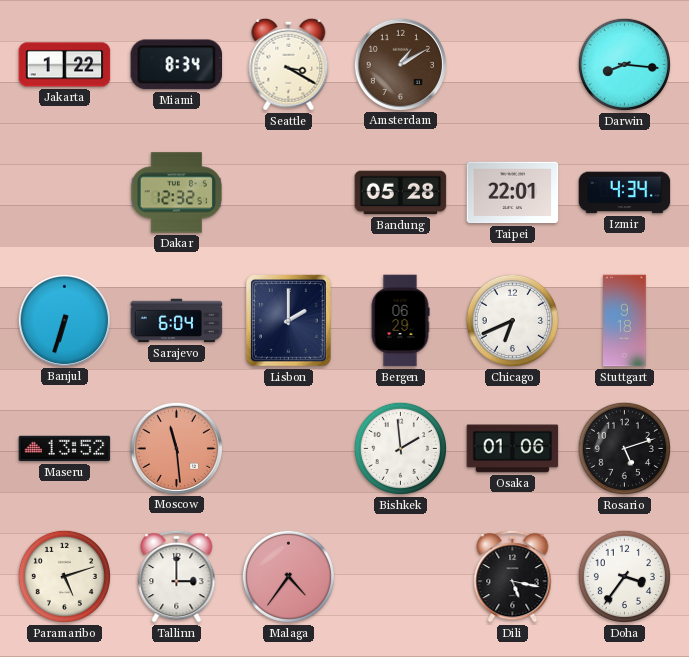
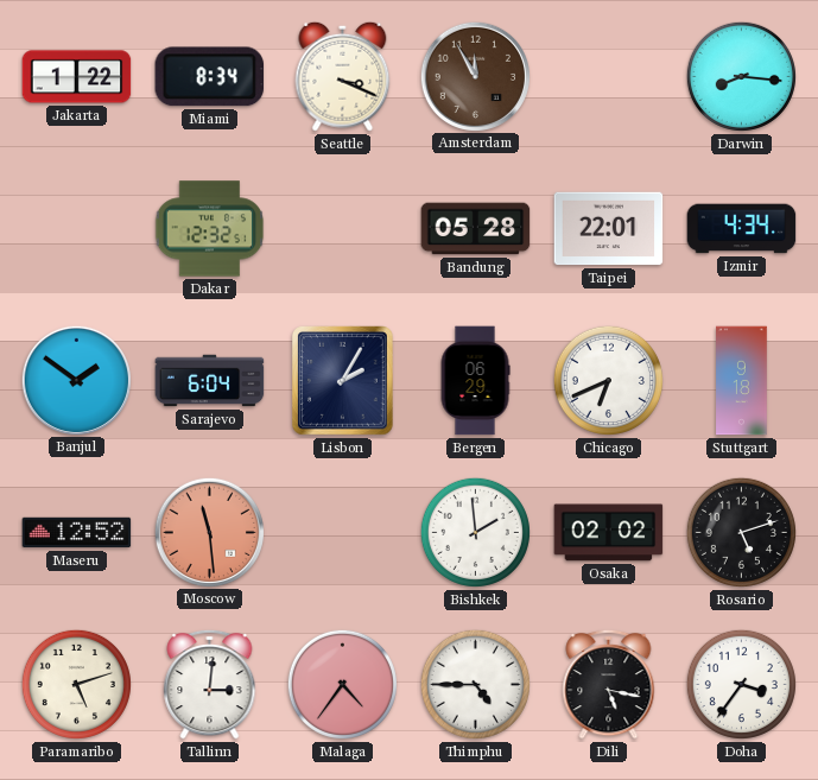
Seattle: 3:20 -> 3:19
Amsterdam: 1:10 -> 11:55
Banjul: 6:33 -> 1:51
Lisbon: 2:00 -> 2:05
Maseru: 13:52 -> 12:52
Osaka: 01:06 -> 02:02
Tallinn: 3:00 -> 3:01
Thimphu: none -> 4:45
